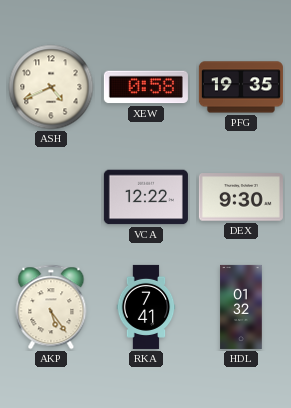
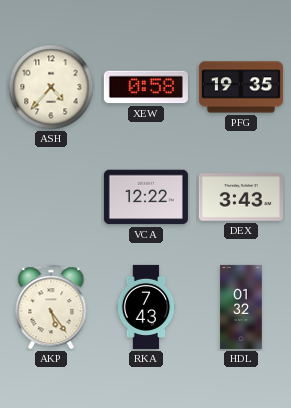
ASH: 4:41 -> 4:37
DEX: 9:30 -> 3:43
RKA: 7:41 -> 7:43
